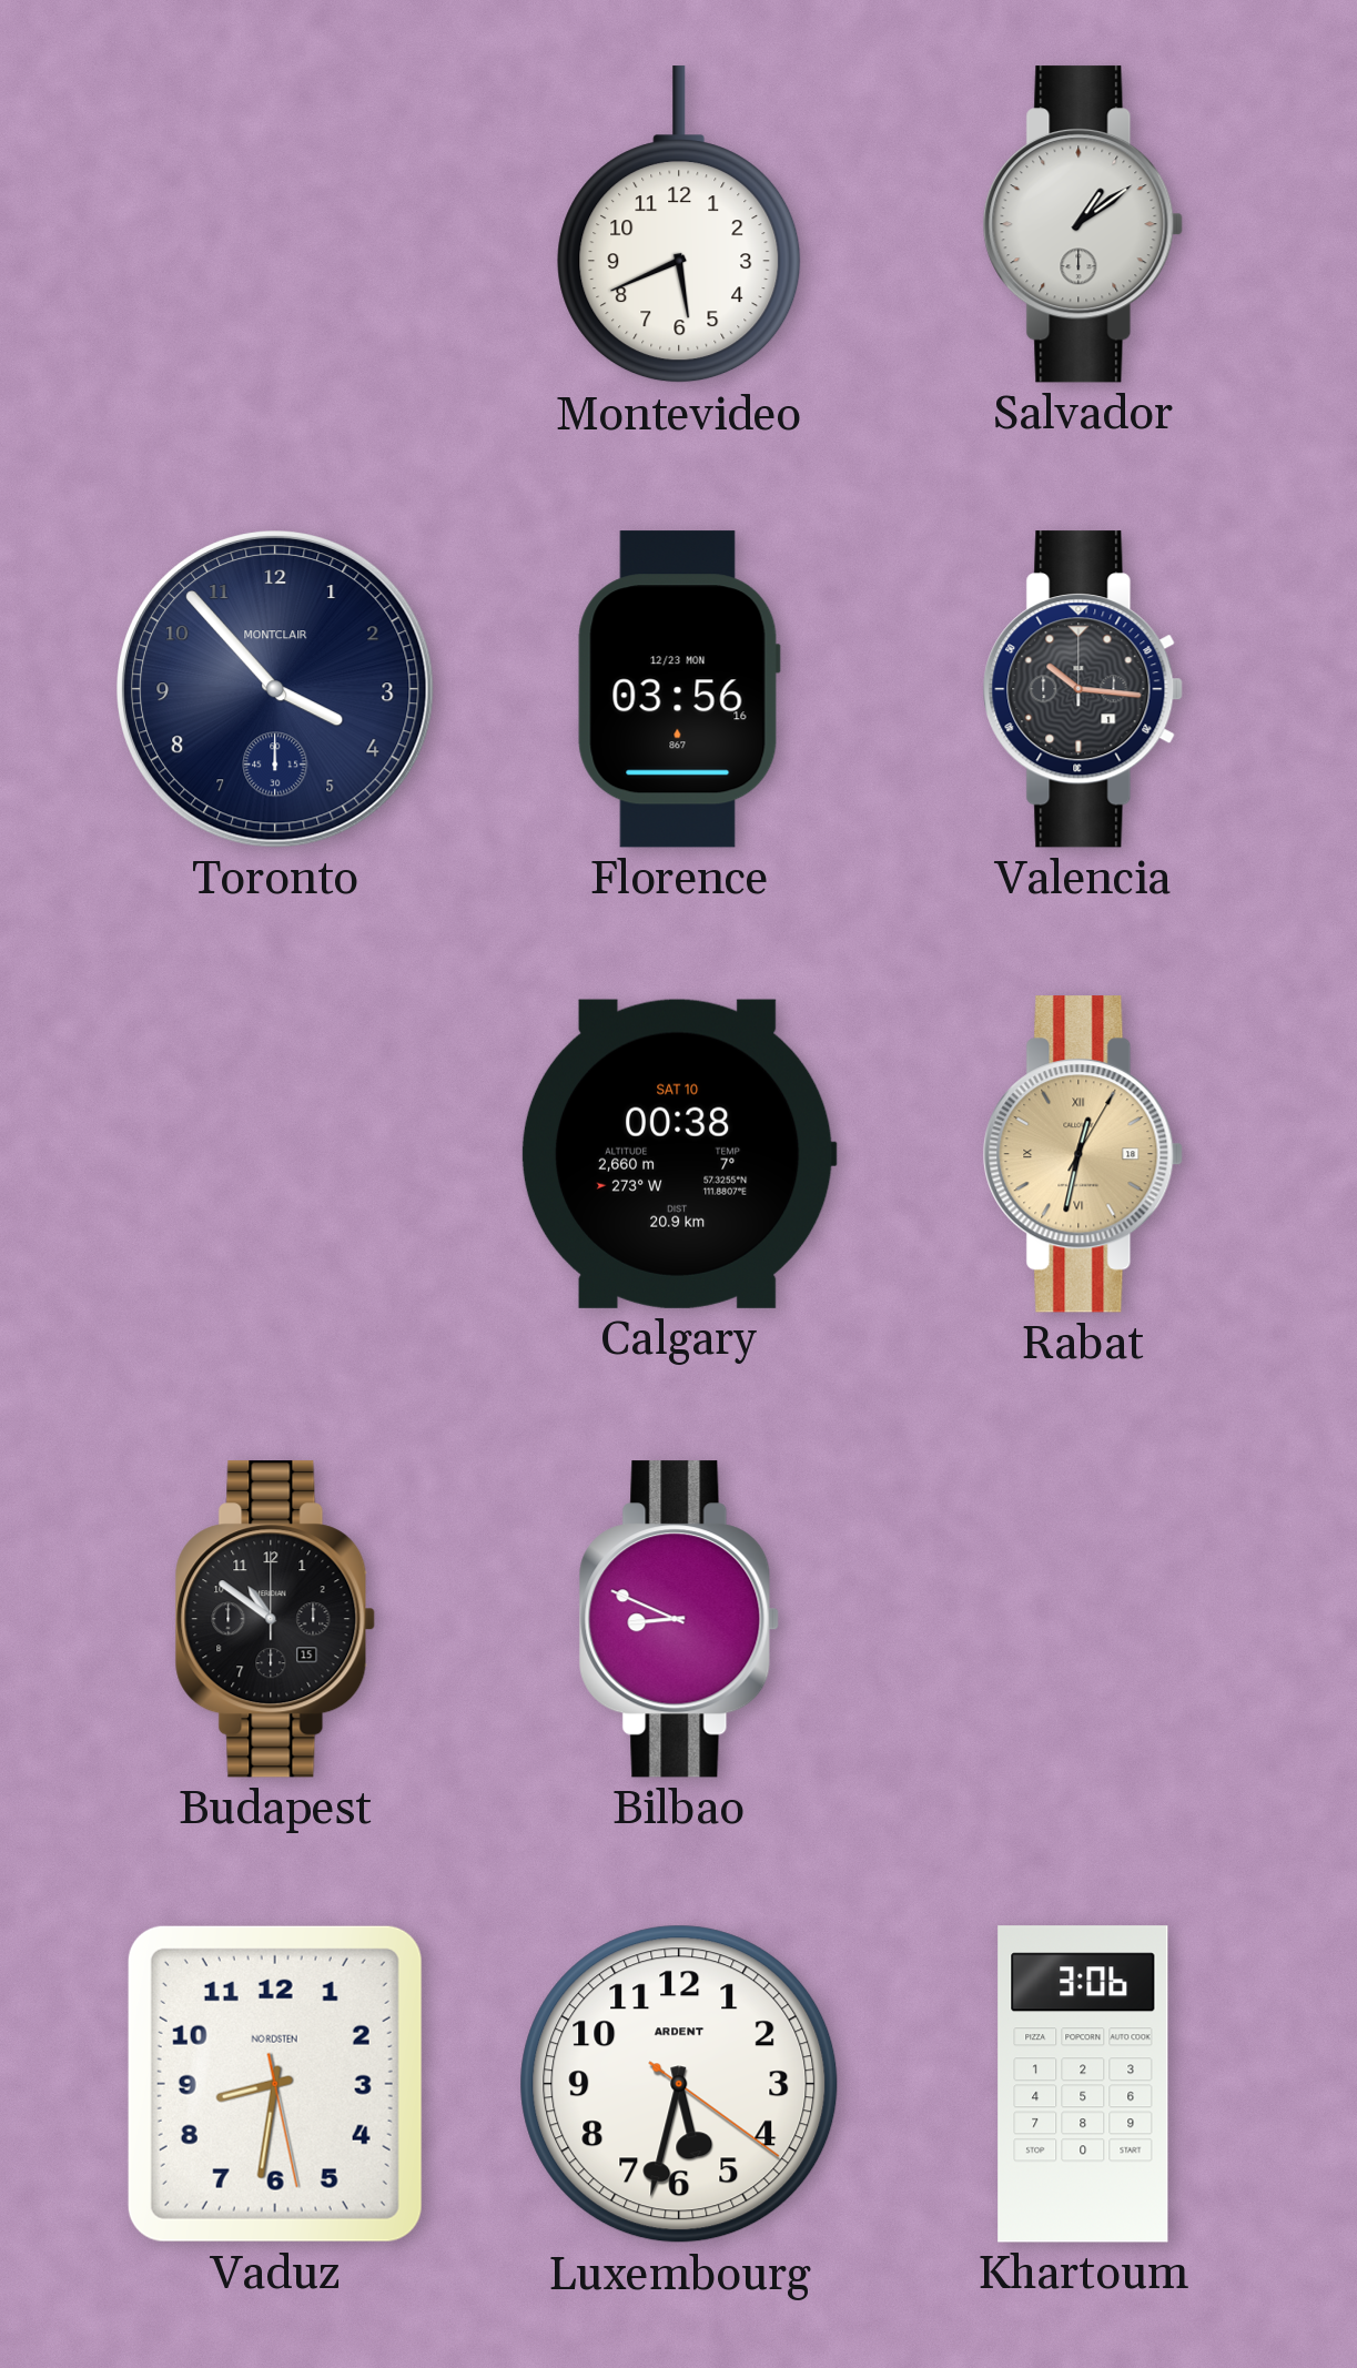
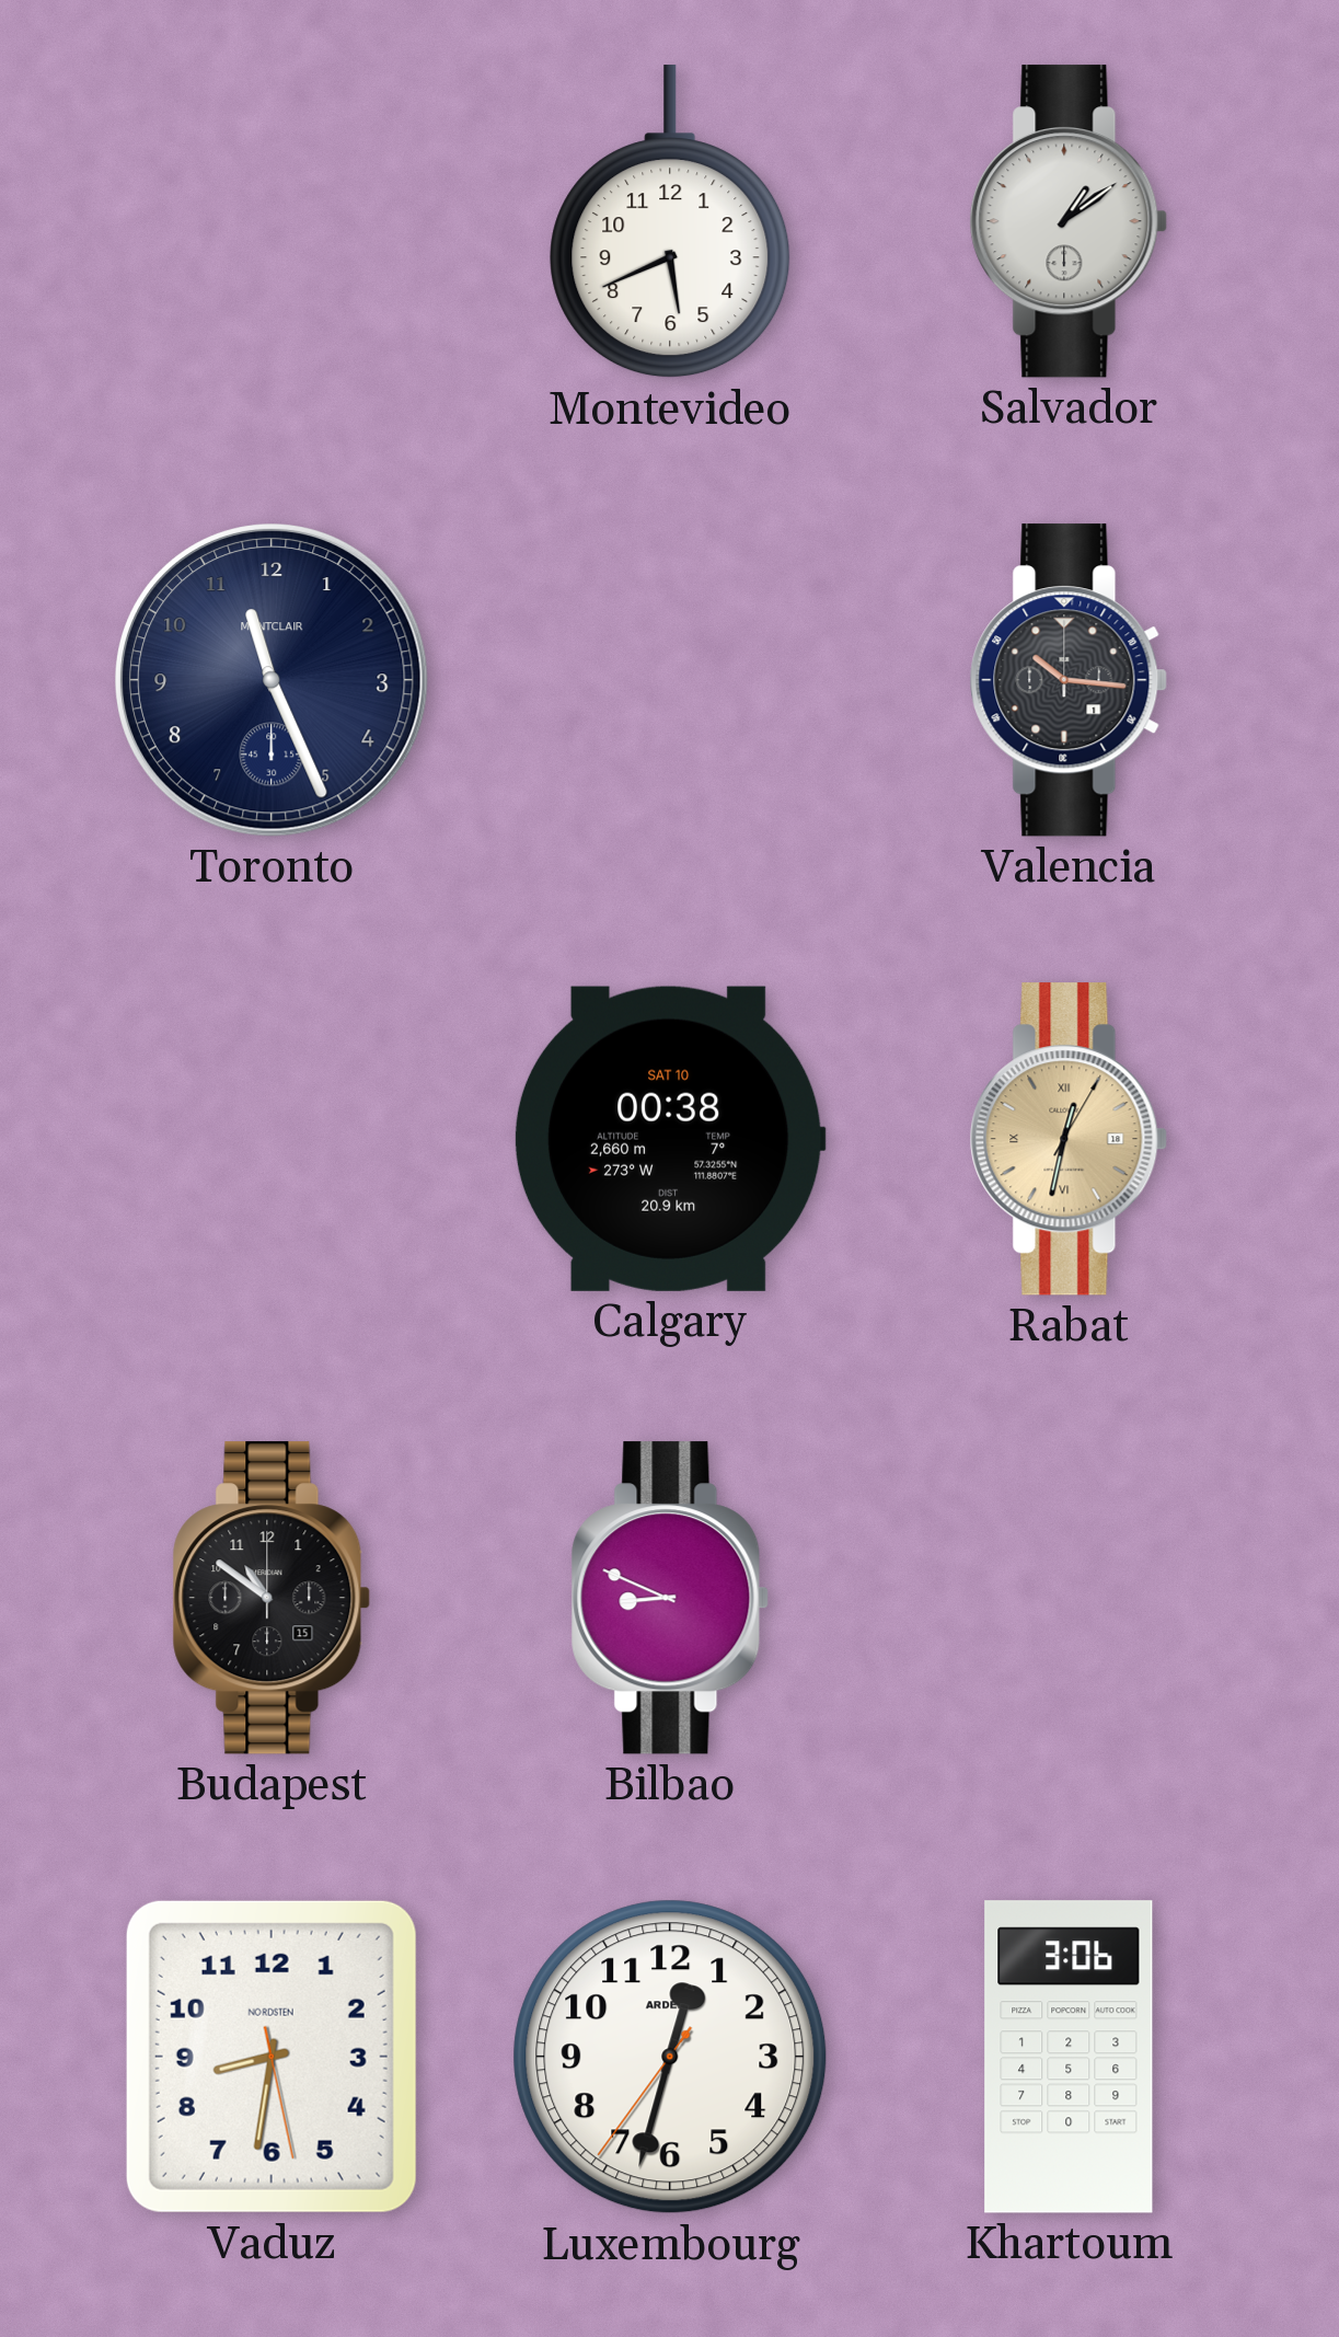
Toronto: 3:53 -> 11:26
Florence: 03:56 -> none
Luxembourg: 5:32 -> 12:32
